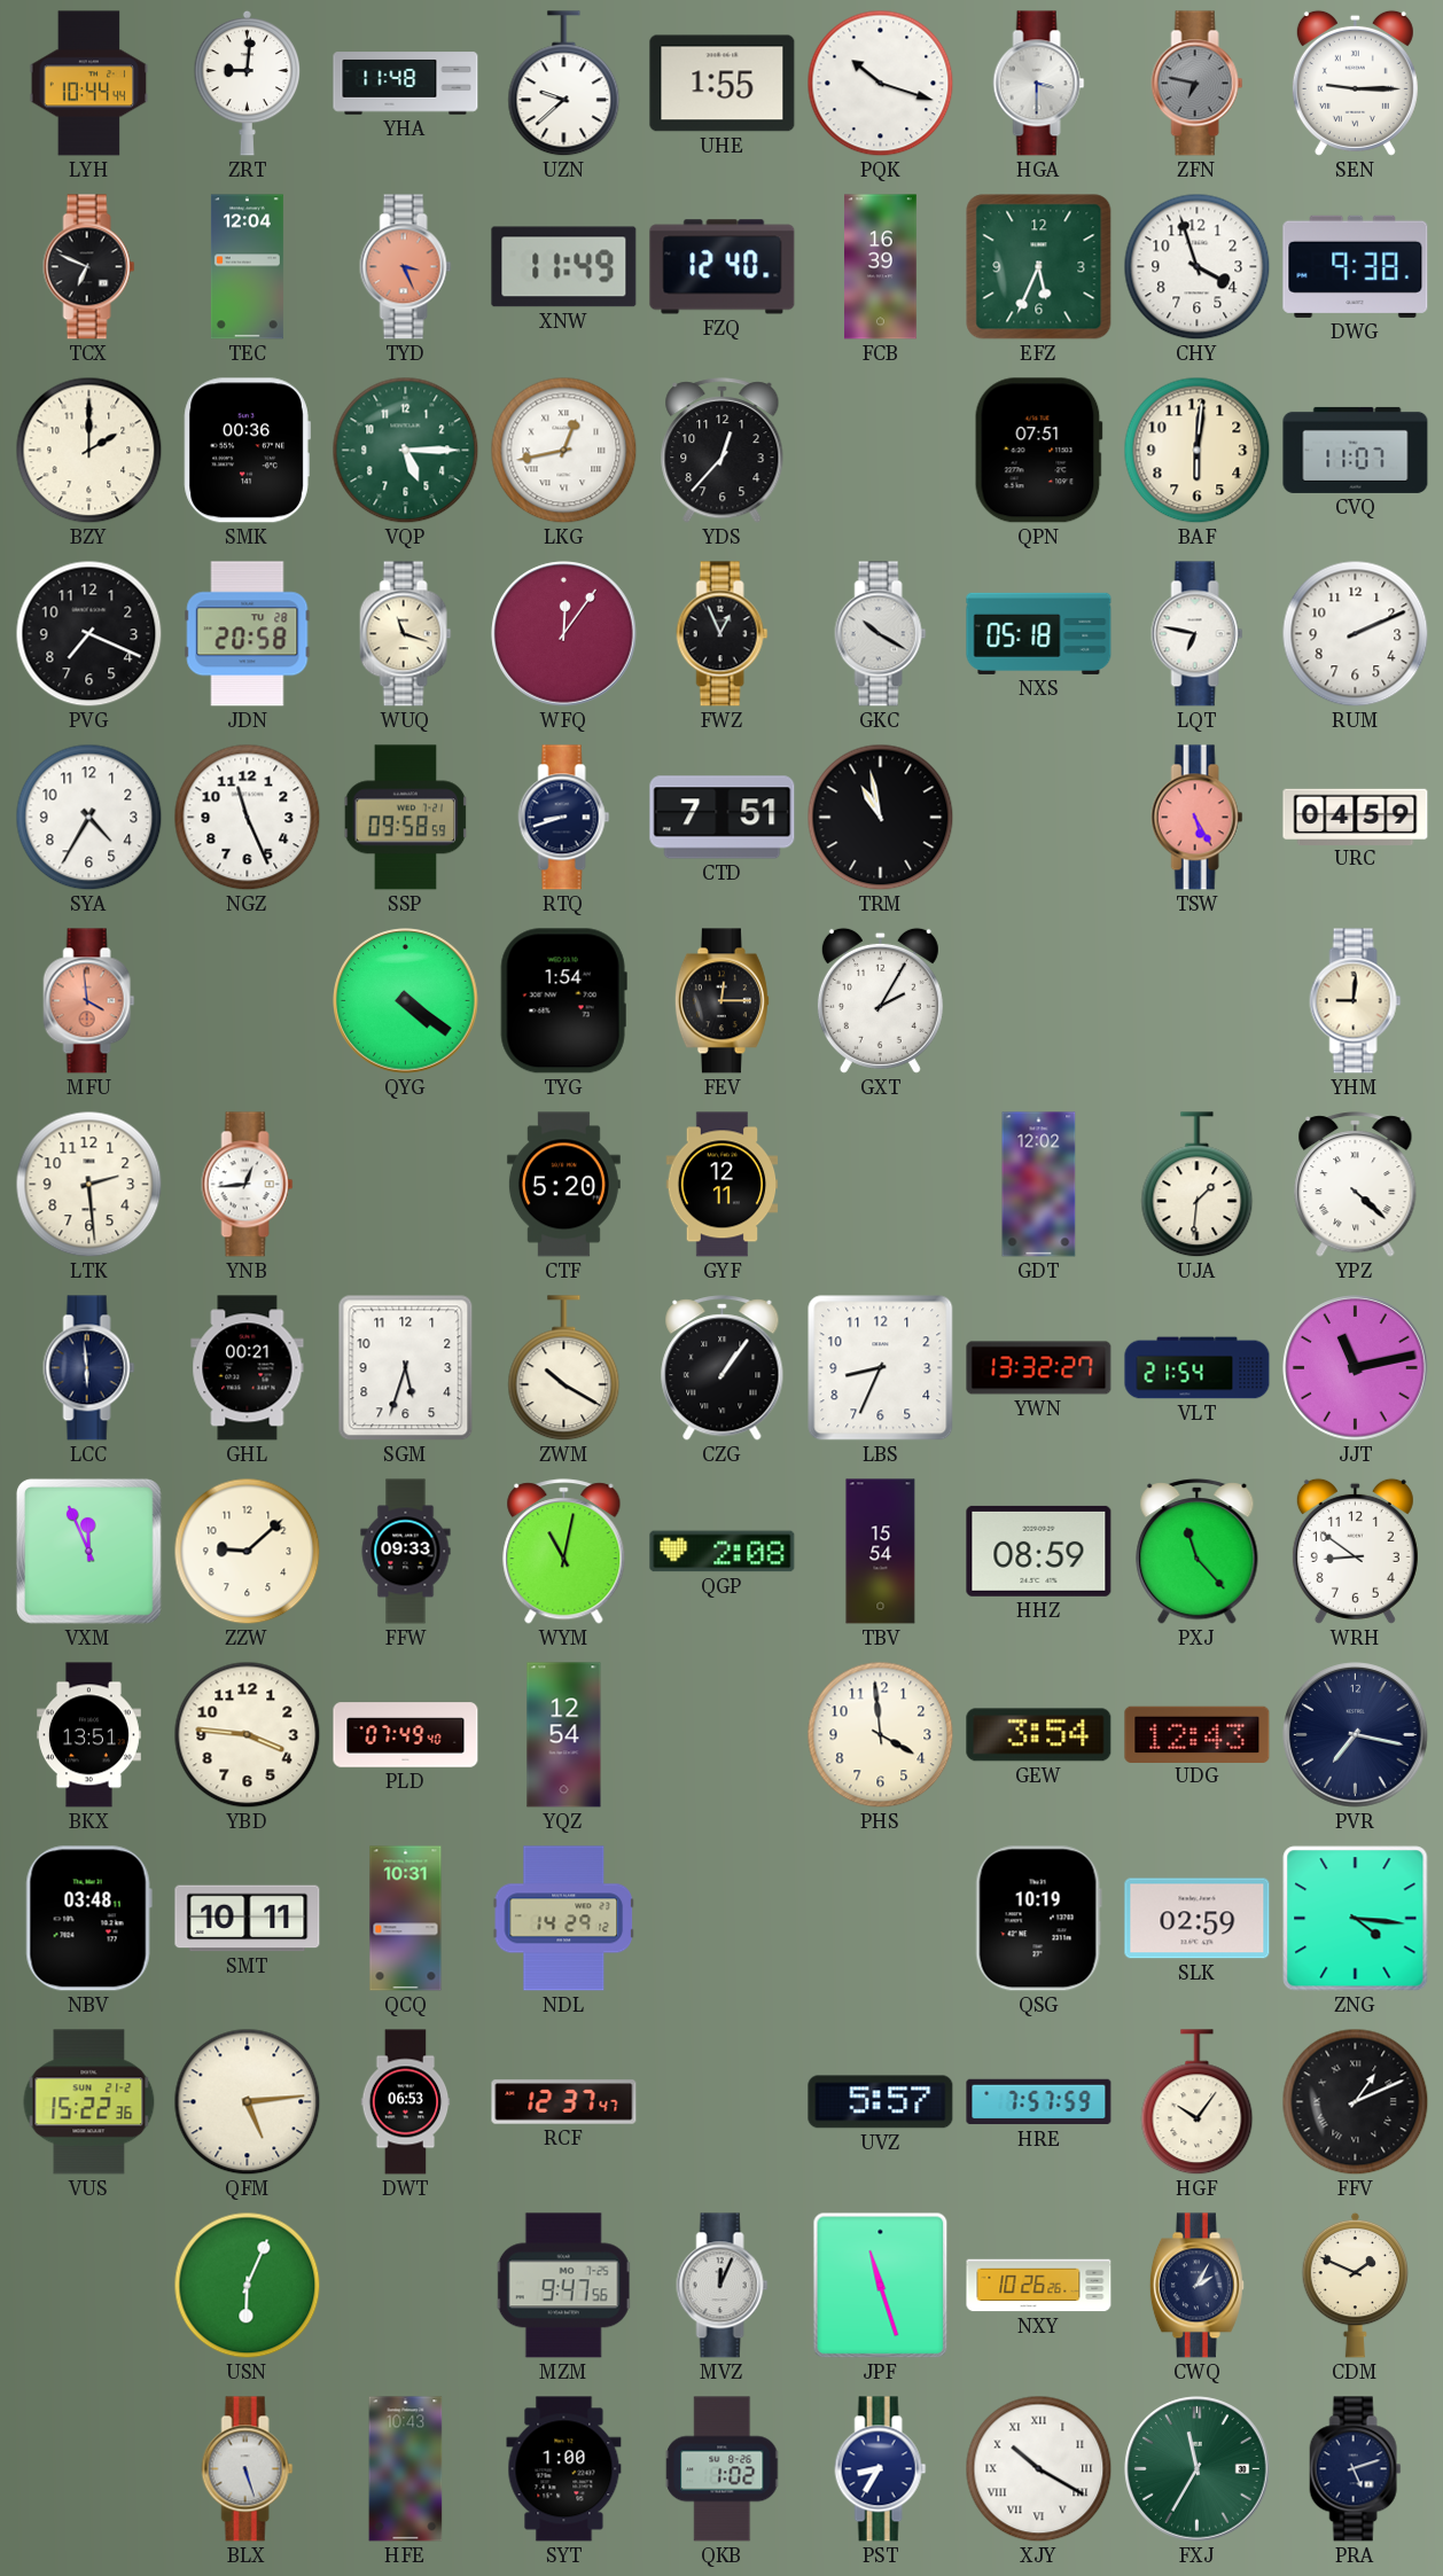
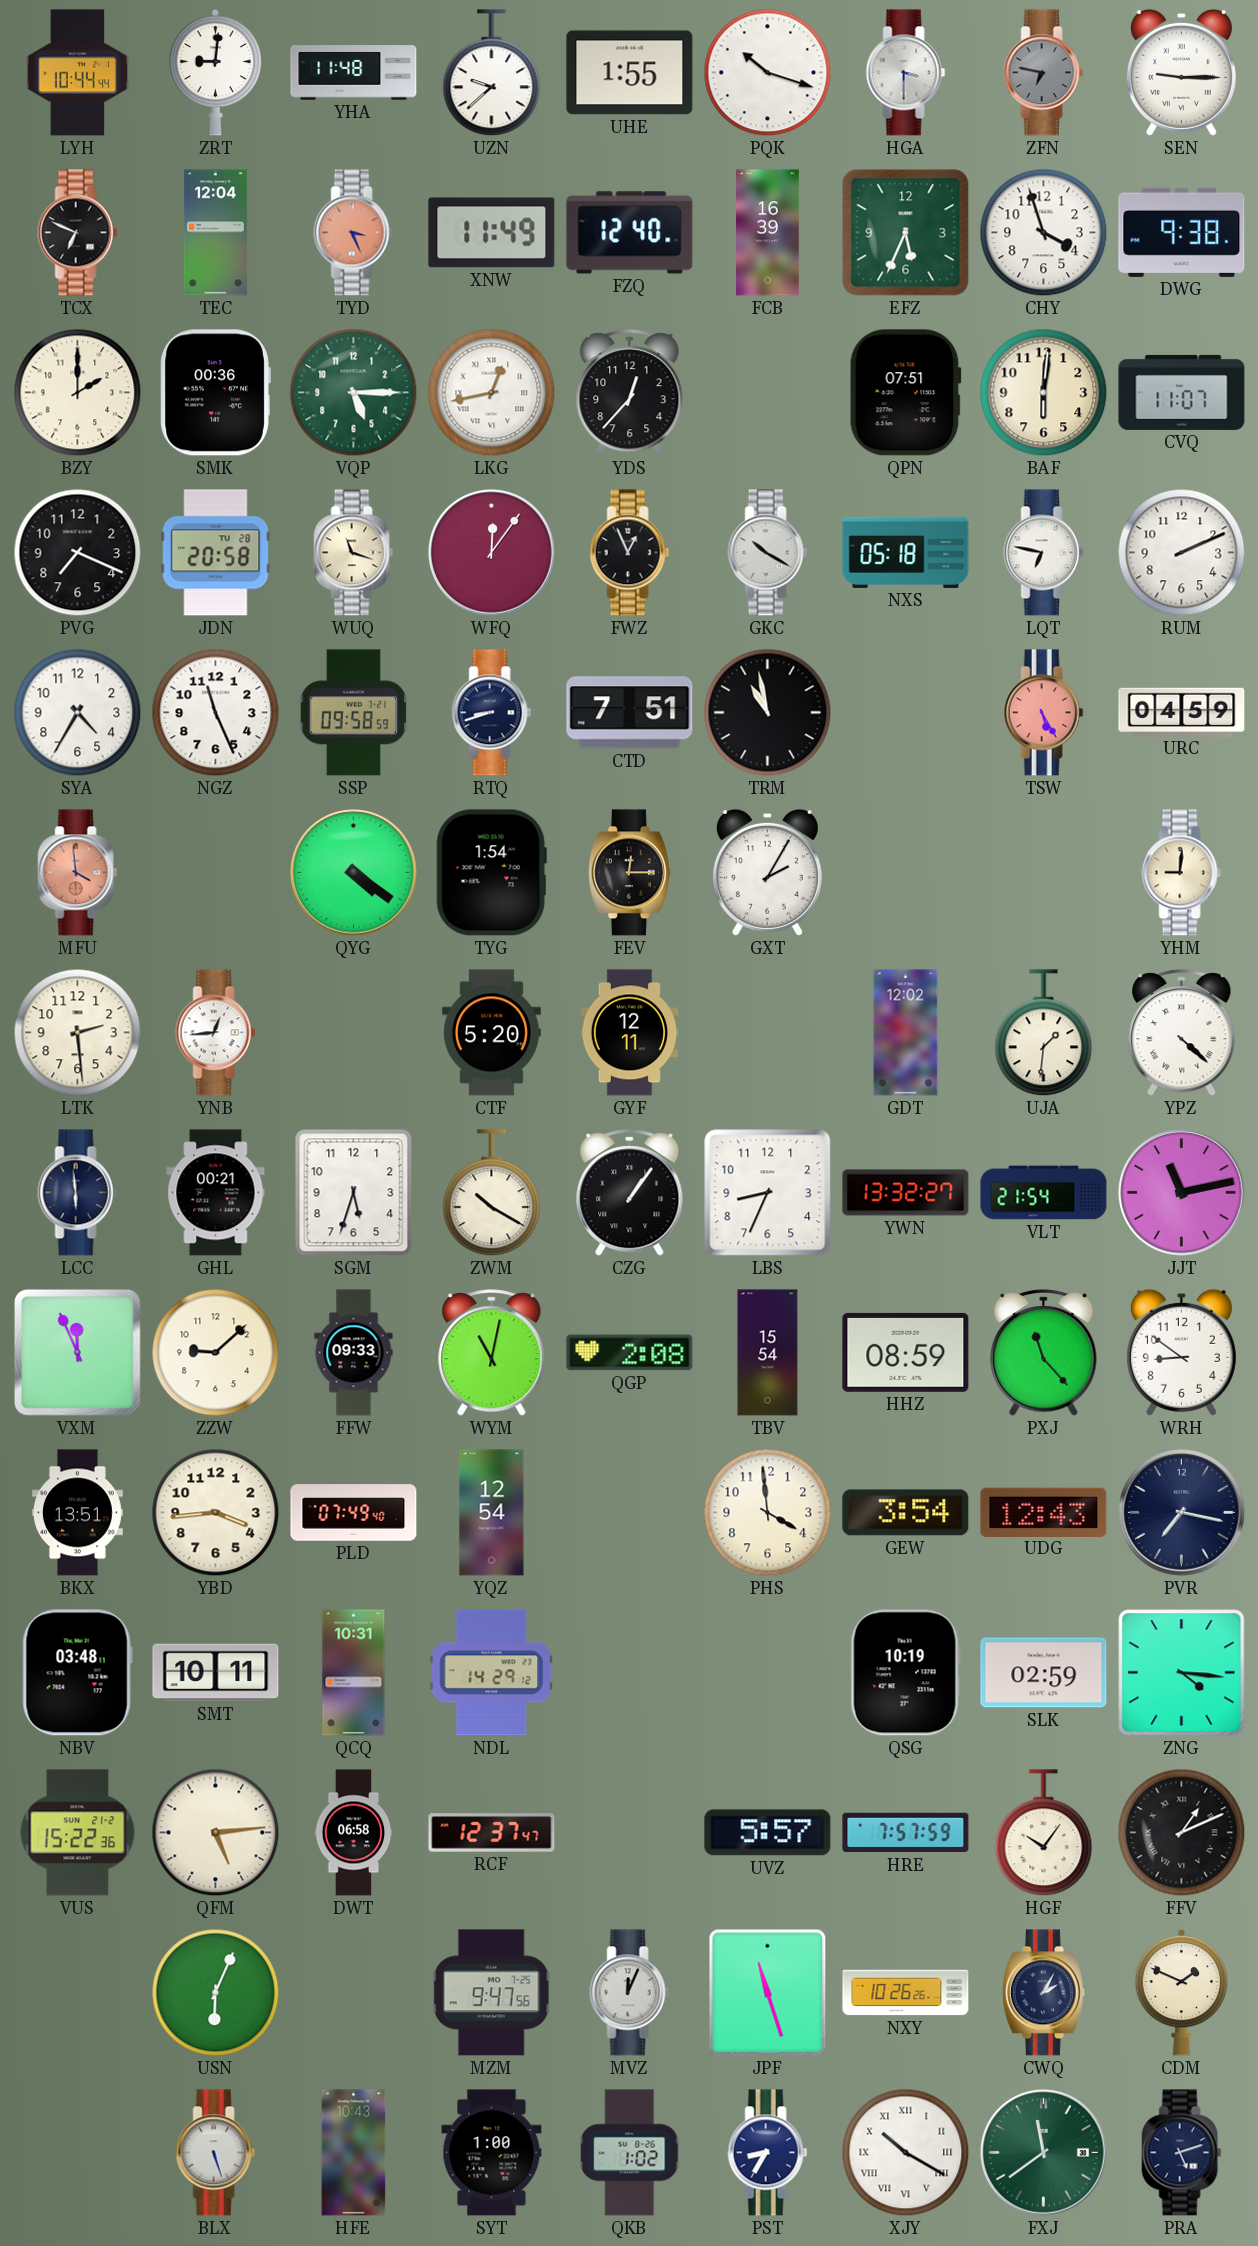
YBD: 3:46 -> 3:44
DWT: 06:53 -> 06:58
FXJ: 11:35 -> 11:39
